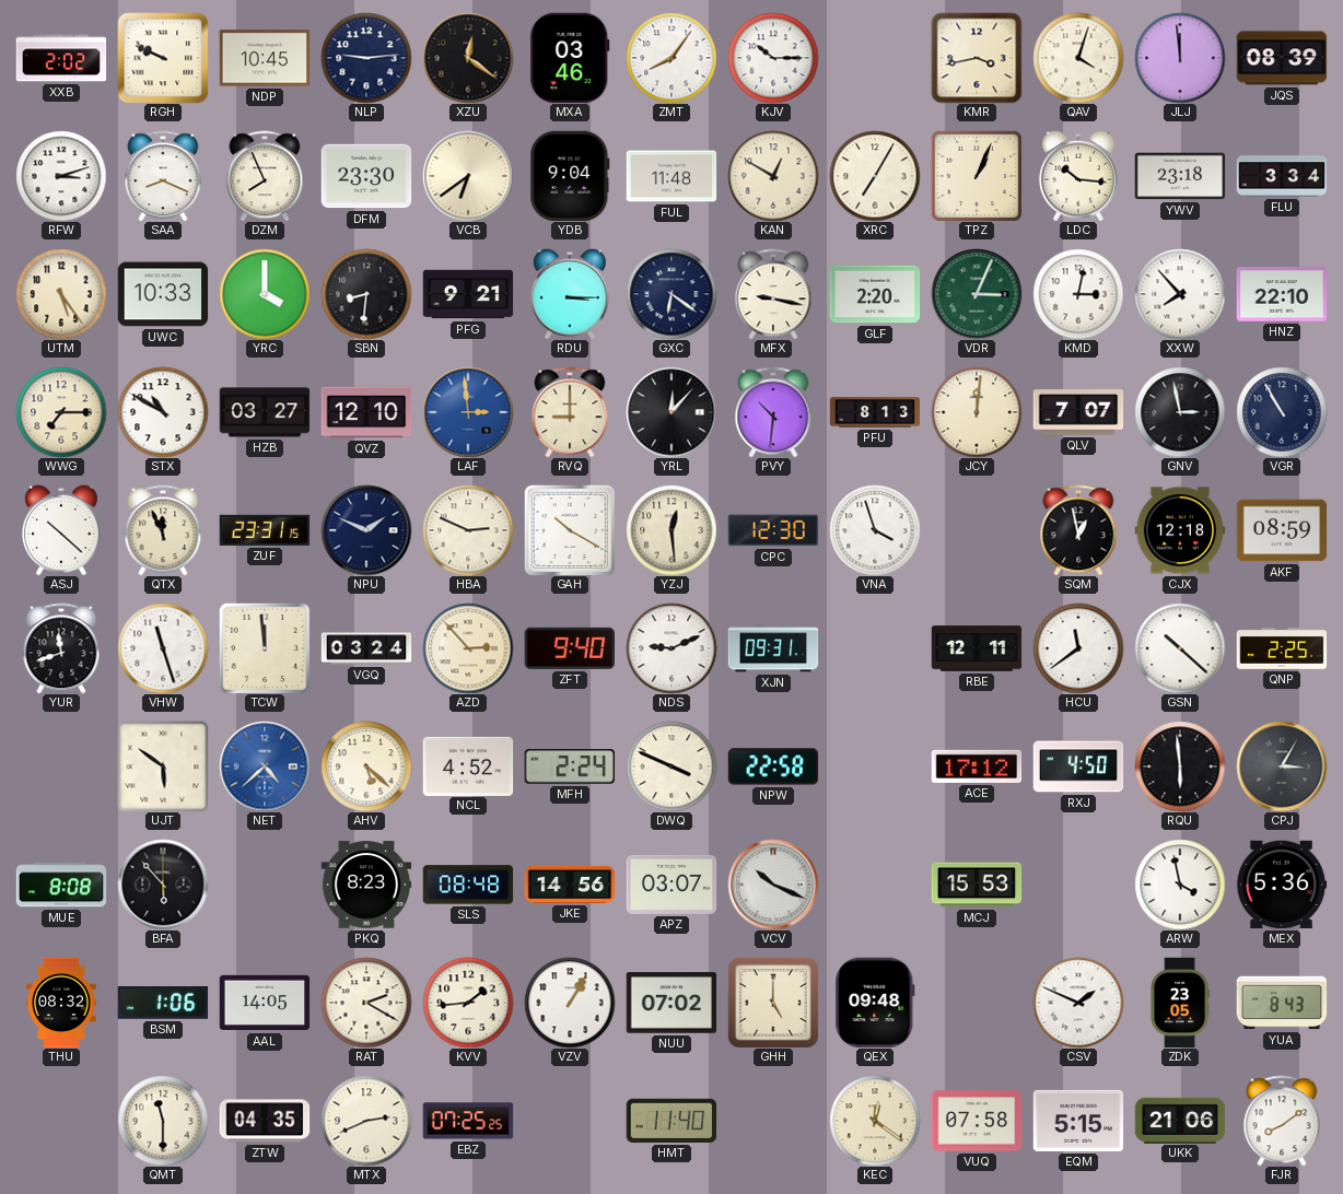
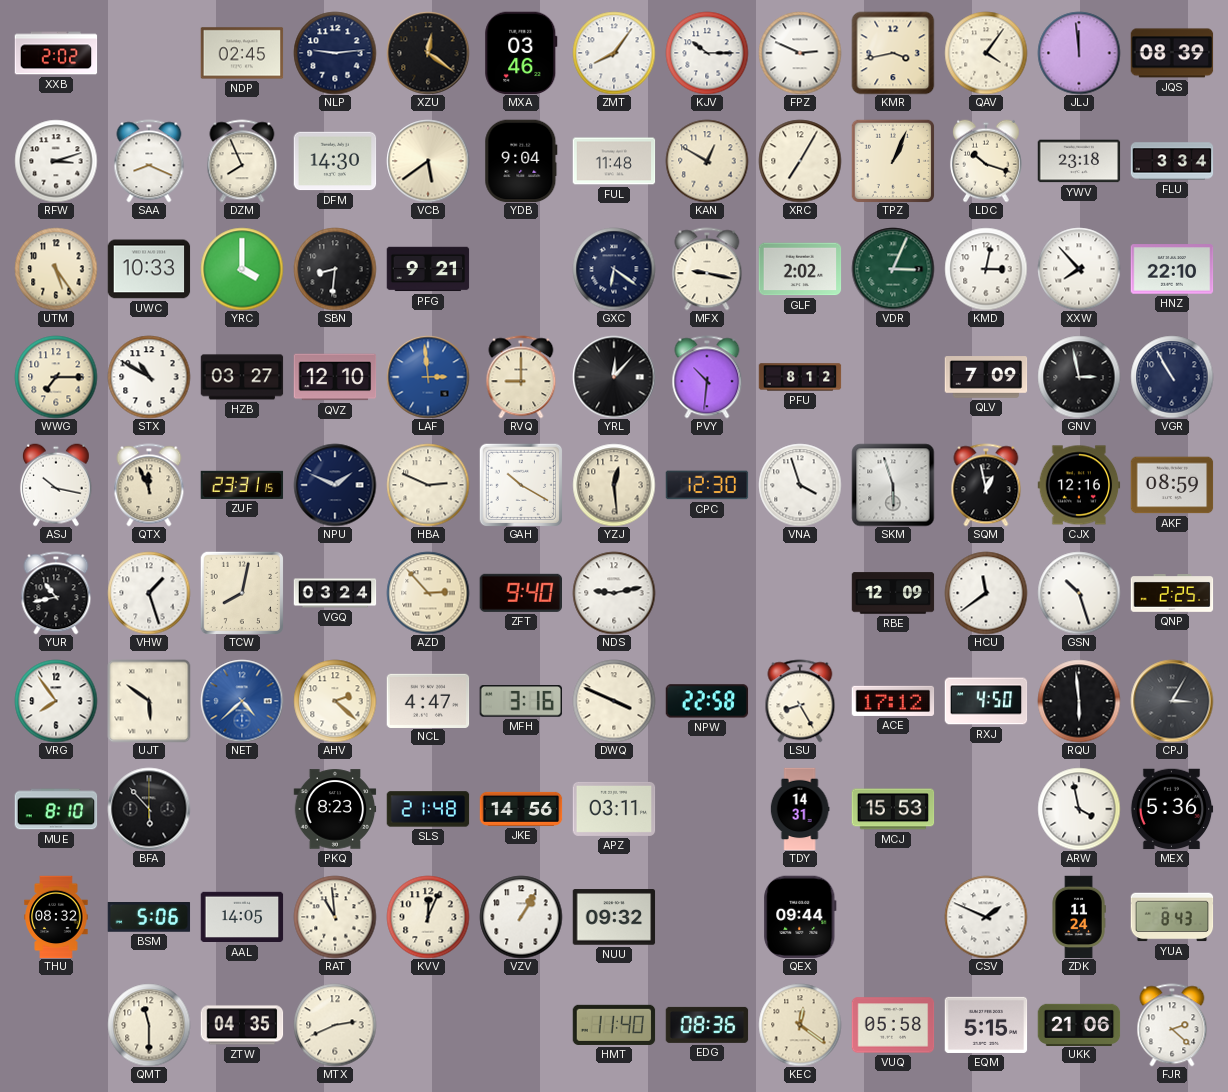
RGH: 9:49 -> none
NDP: 10:45 -> 02:45
FPZ: none -> 2:49
QAV: 4:03 -> 4:06
DFM: 23:30 -> 14:30
VCB: 6:39 -> 5:39
LDC: 10:16 -> 10:18
RDU: 3:15 -> none
GLF: 2:20 -> 2:02
PFU: 8:13 -> 8:12
JCY: 12:01 -> none
QLV: 7:07 -> 7:09
ASJ: 10:22 -> 10:17
SKM: none -> 5:57
CJX: 12:18 -> 12:16
YUR: 11:42 -> 10:43
VHW: 11:27 -> 1:27
TCW: 11:59 -> 8:02
NDS: 9:11 -> 9:13
XJN: 09:31 -> none
RBE: 12:11 -> 12:09
GSN: 10:22 -> 10:27
VRG: none -> 7:54
AHV: 5:22 -> 2:22
NCL: 4:52 -> 4:47
MFH: 2:24 -> 3:16
LSU: none -> 8:25
MUE: 8:08 -> 8:10
SLS: 08:48 -> 21:48
APZ: 03:07 -> 03:11
VCV: 10:19 -> none
TDY: none -> 14:31
BSM: 1:06 -> 5:06
RAT: 2:20 -> 10:59
KVV: 1:44 -> 12:04
NUU: 07:02 -> 09:32
GHH: 5:00 -> none
QEX: 09:48 -> 09:44
ZDK: 23:05 -> 11:24
EBZ: 07:25 -> none
EDG: none -> 08:36
VUQ: 07:58 -> 05:58
FJR: 8:09 -> 2:22
